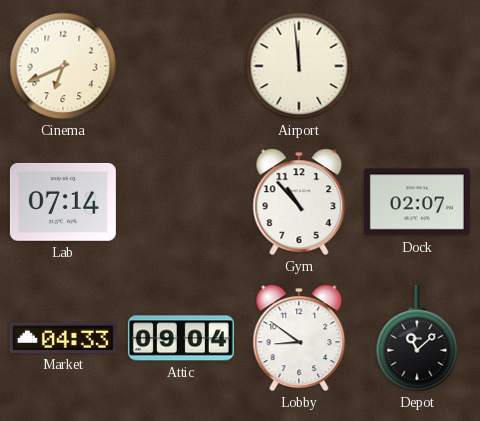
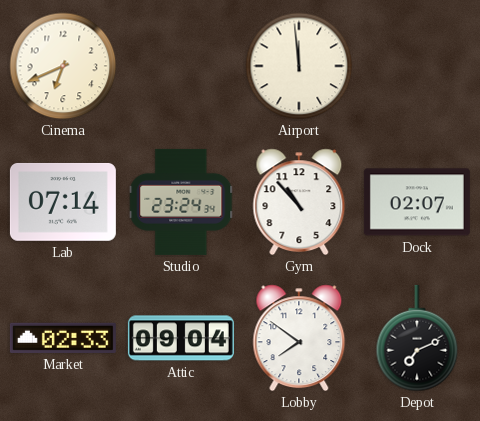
Studio: none -> 23:24
Market: 04:33 -> 02:33
Lobby: 8:51 -> 7:51
Depot: 11:08 -> 7:11
